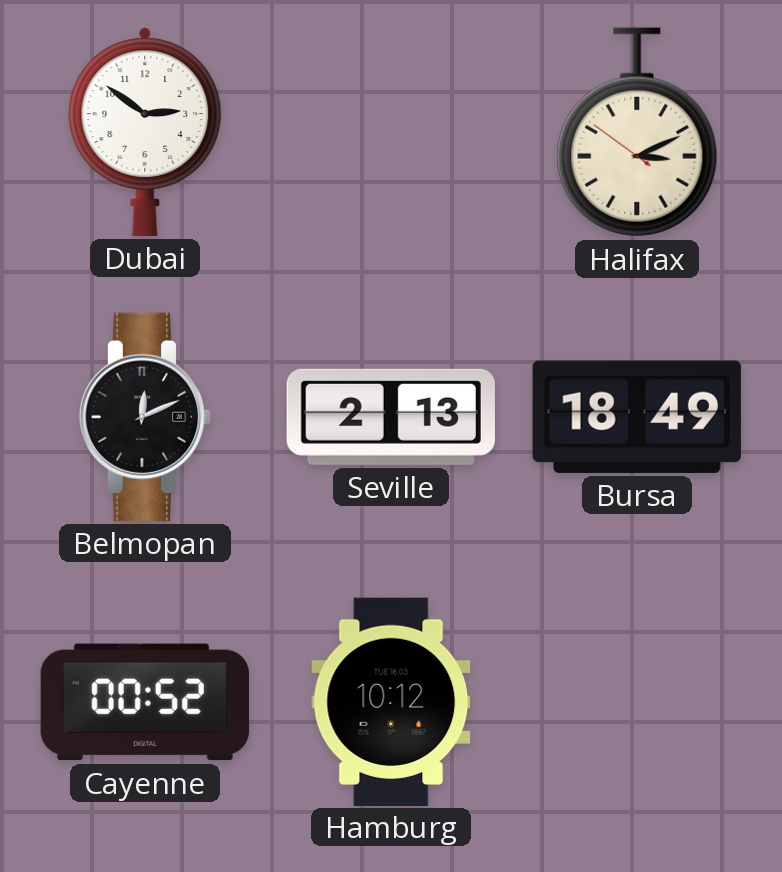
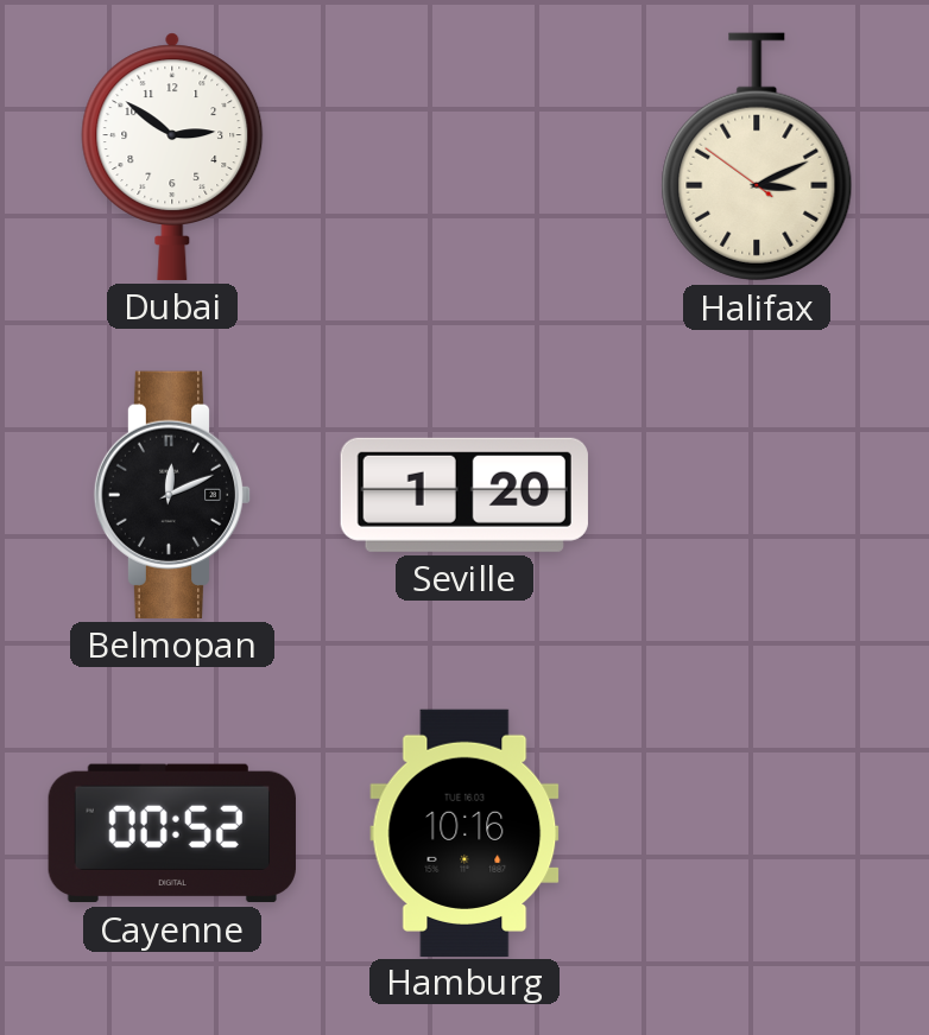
Seville: 2:13 -> 1:20
Bursa: 18:49 -> none
Hamburg: 10:12 -> 10:16
